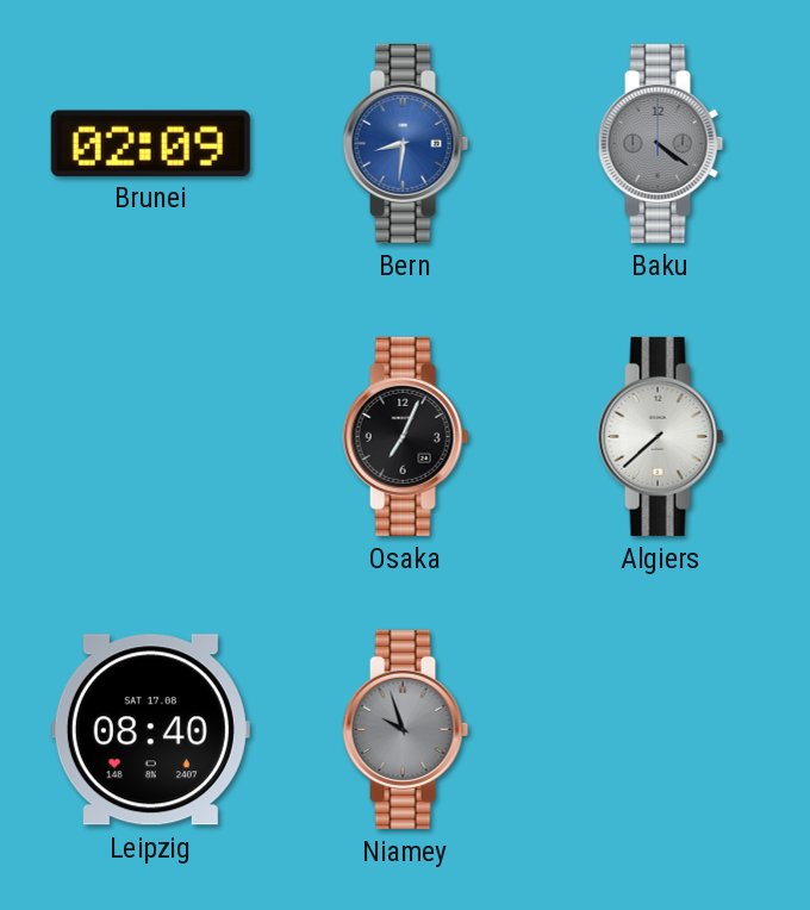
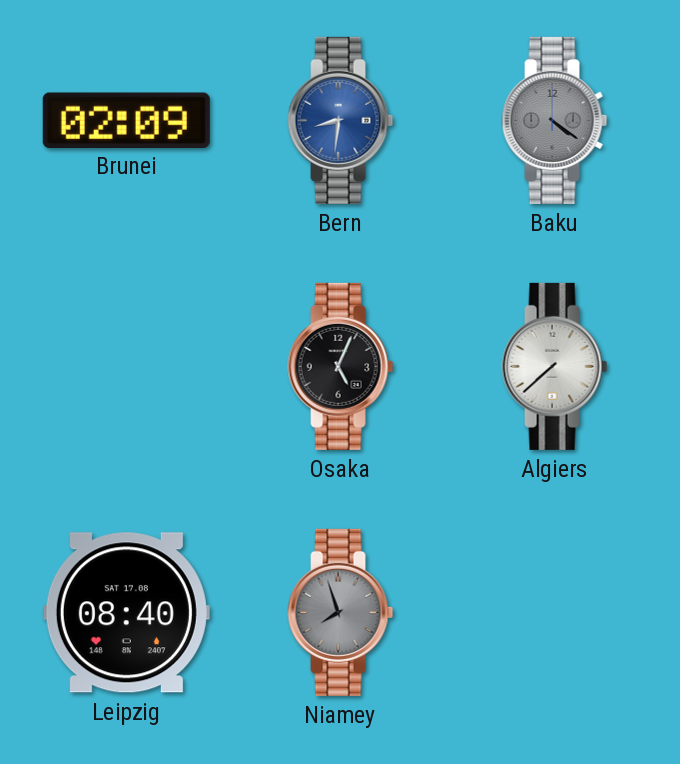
Osaka: 7:04 -> 5:04
Niamey: 9:57 -> 7:57
